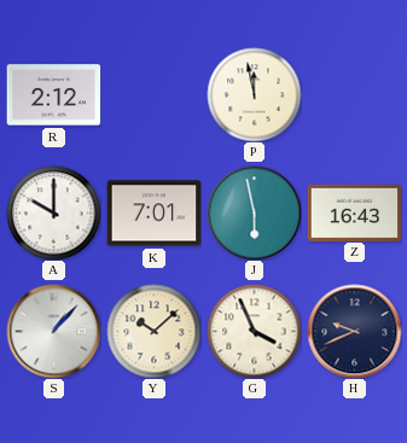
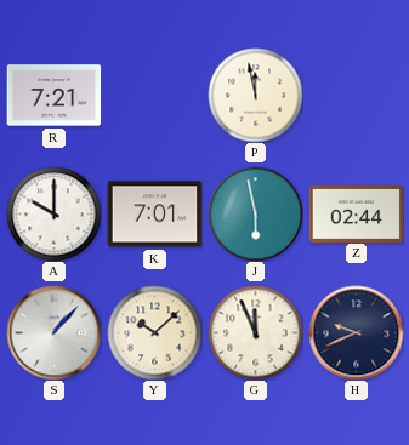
R: 2:12 -> 7:21
Z: 16:43 -> 02:44
G: 3:56 -> 11:56
